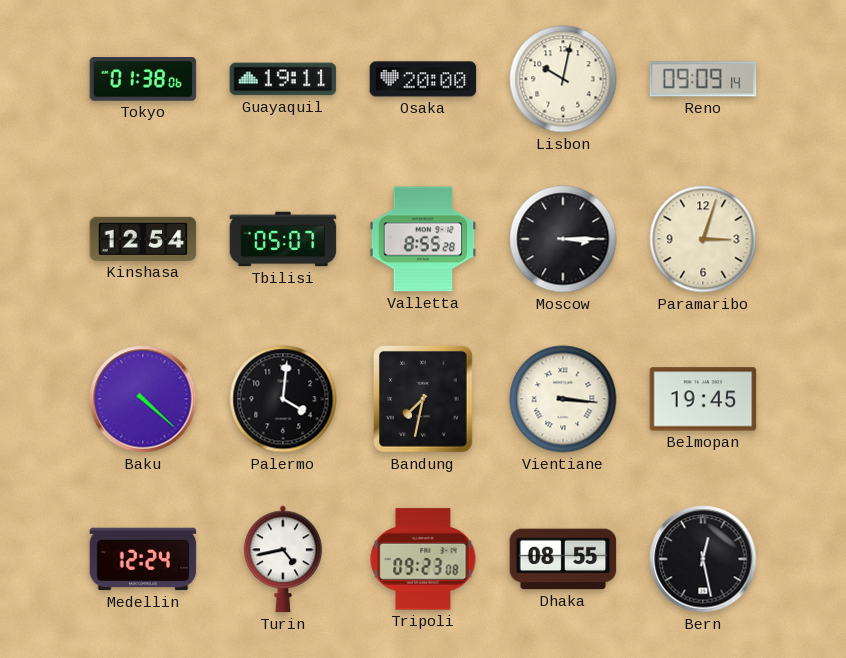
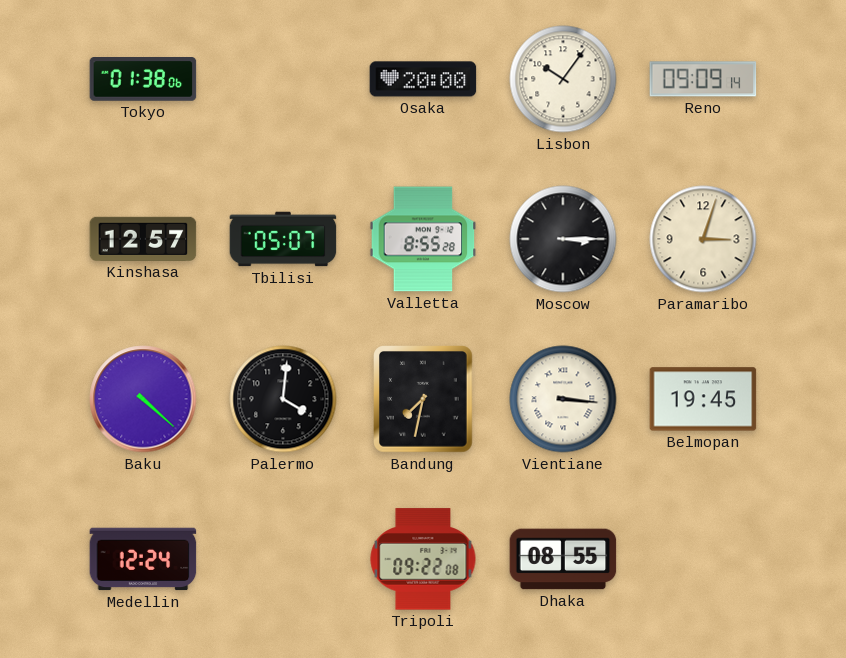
Guayaquil: 19:11 -> none
Lisbon: 10:02 -> 10:06
Kinshasa: 12:54 -> 12:57
Turin: 4:43 -> none
Tripoli: 09:23 -> 09:22
Bern: 12:28 -> none
